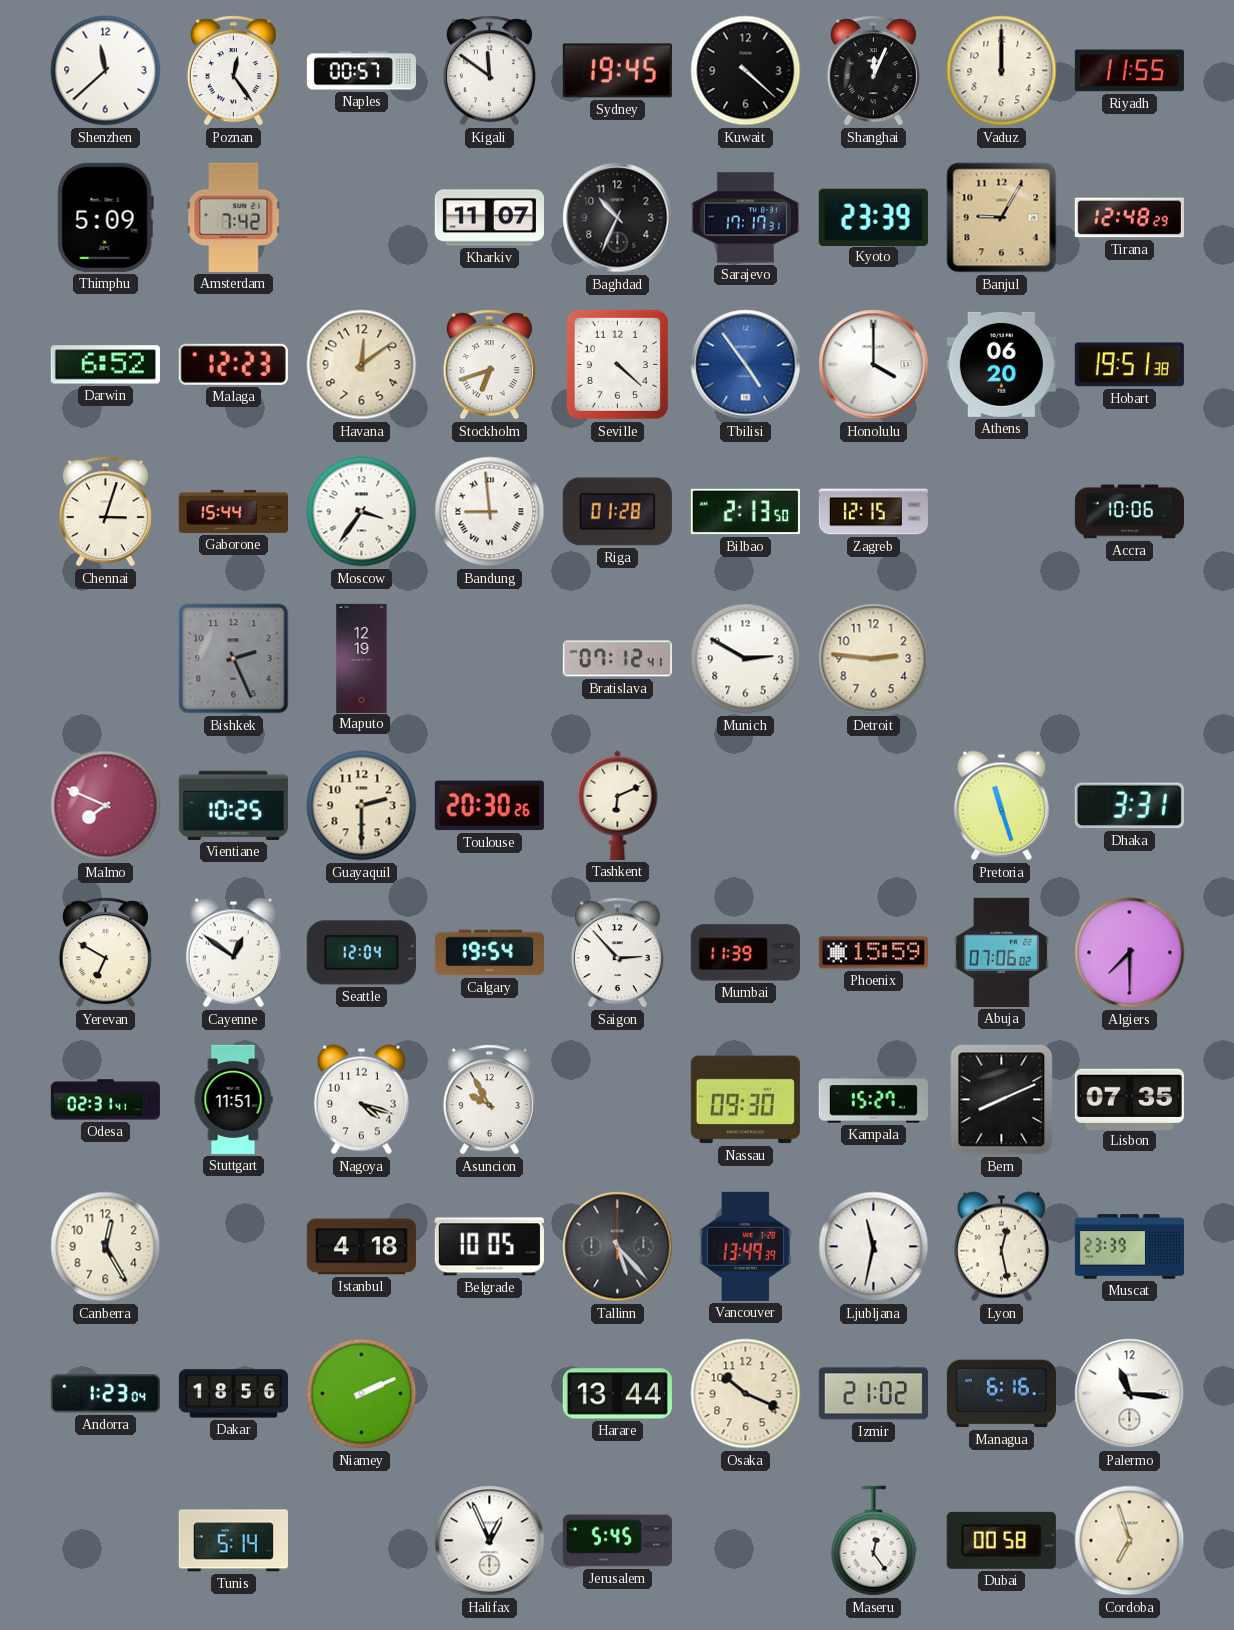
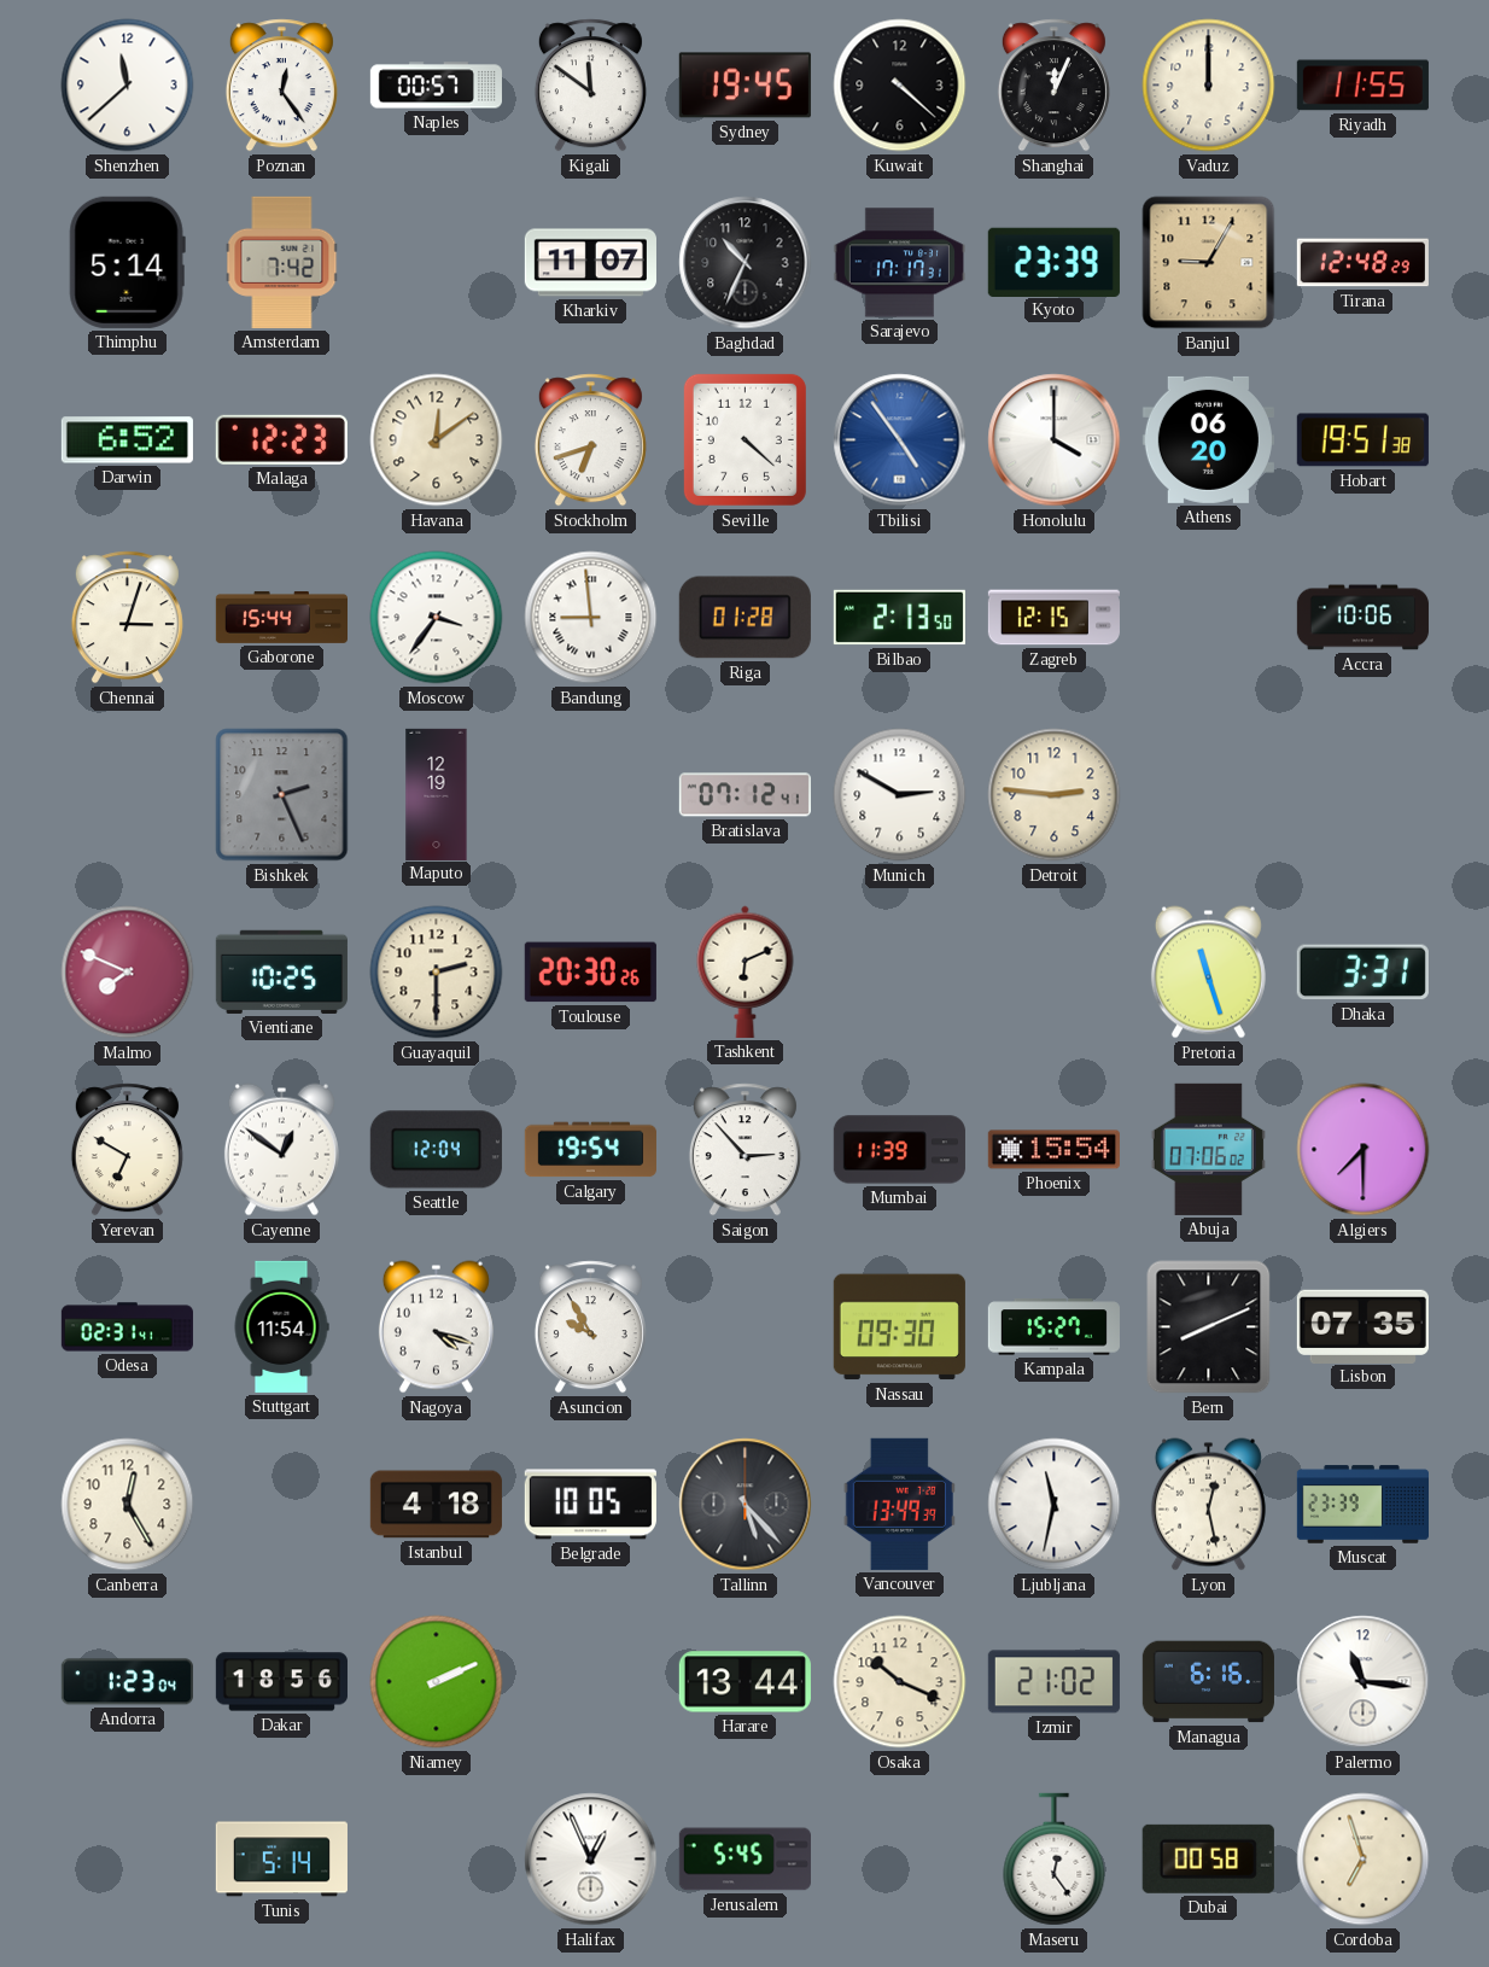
Thimphu: 5:09 -> 5:14
Phoenix: 15:59 -> 15:54
Stuttgart: 11:51 -> 11:54
